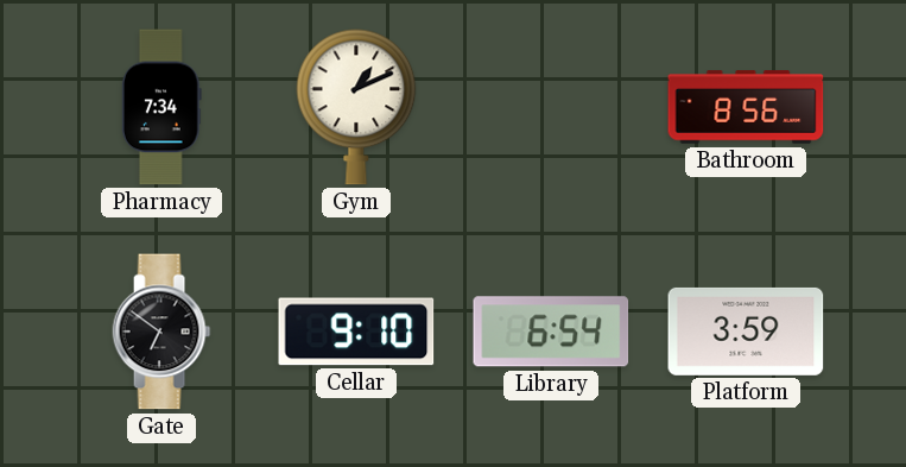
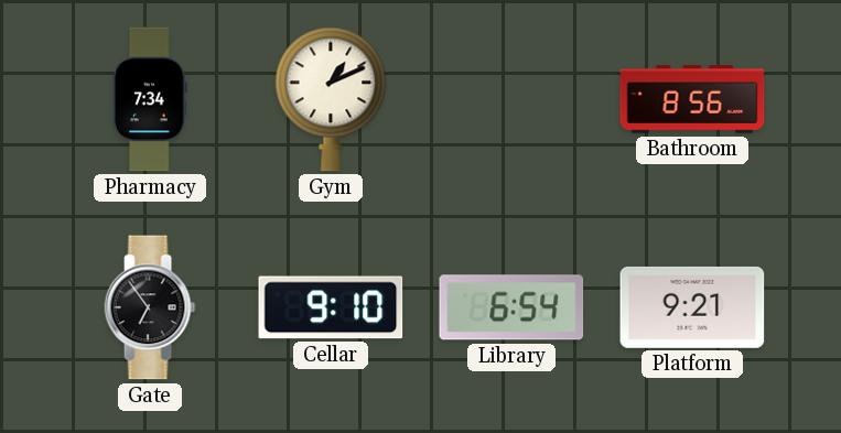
Gate: 6:51 -> 6:54
Platform: 3:59 -> 9:21
